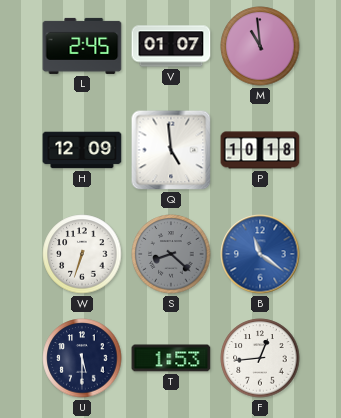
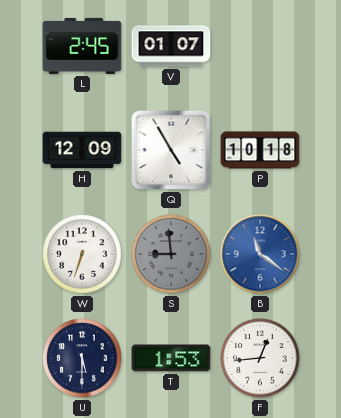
M: 10:59 -> none
Q: 4:59 -> 4:55
S: 8:22 -> 8:59
